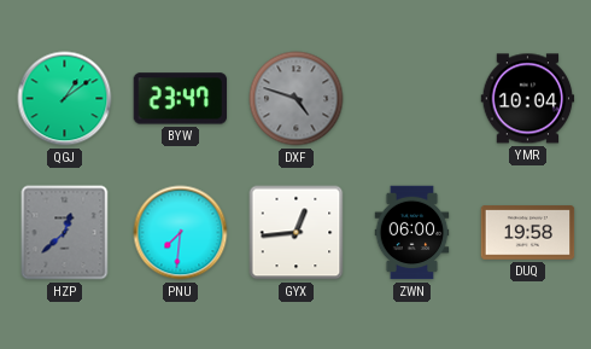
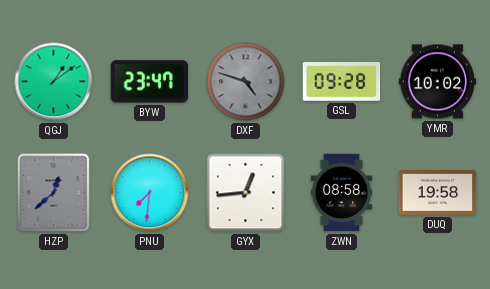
GSL: none -> 09:28
YMR: 10:04 -> 10:02
ZWN: 06:00 -> 08:58
